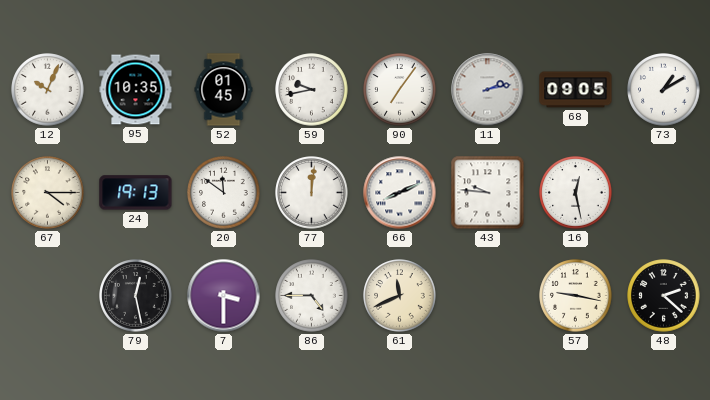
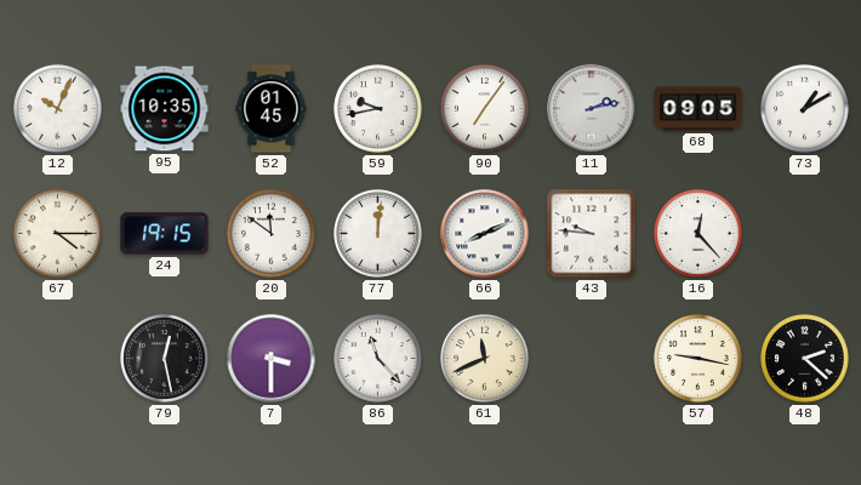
24: 19:13 -> 19:15
16: 12:28 -> 12:23
86: 4:45 -> 11:23
